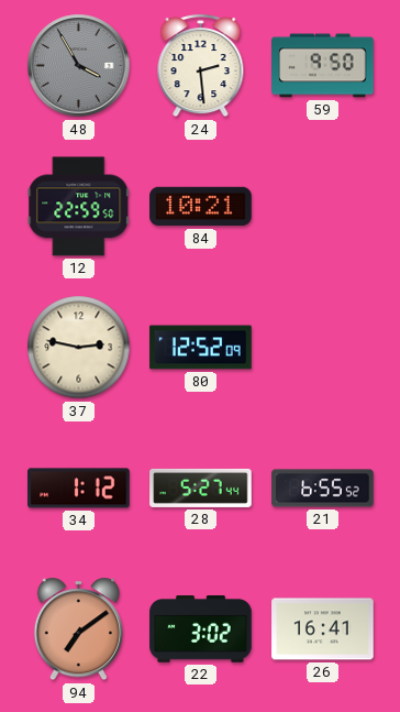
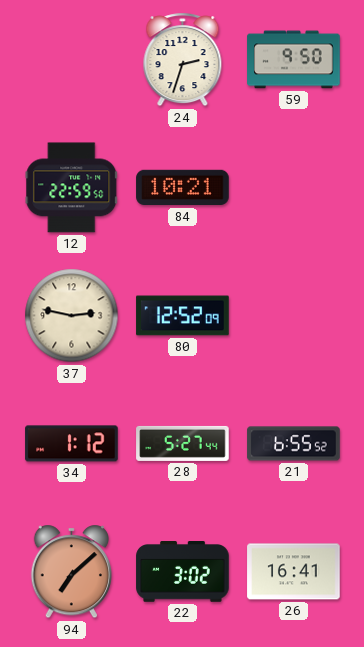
48: 3:55 -> none
24: 2:29 -> 2:33
94: 7:09 -> 7:08
